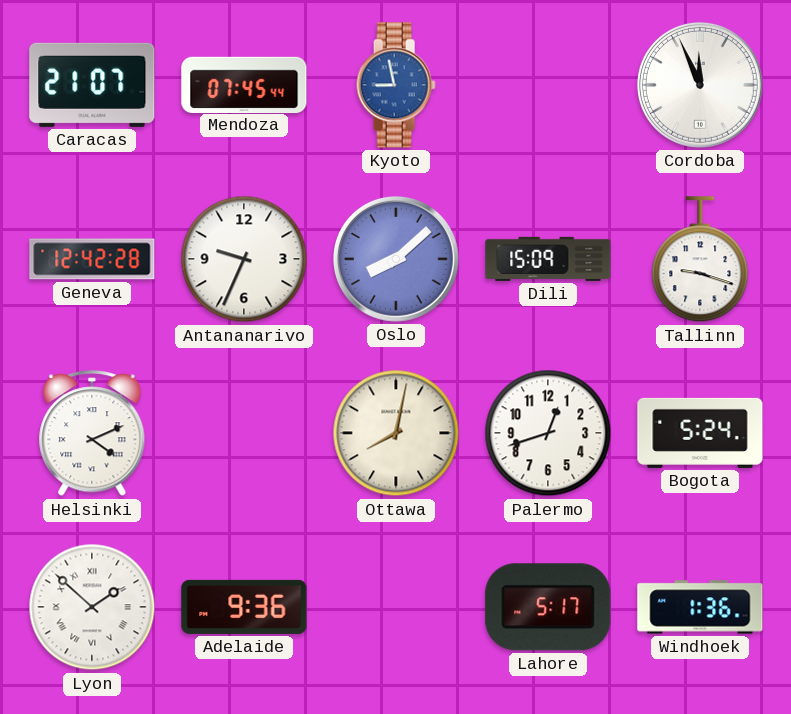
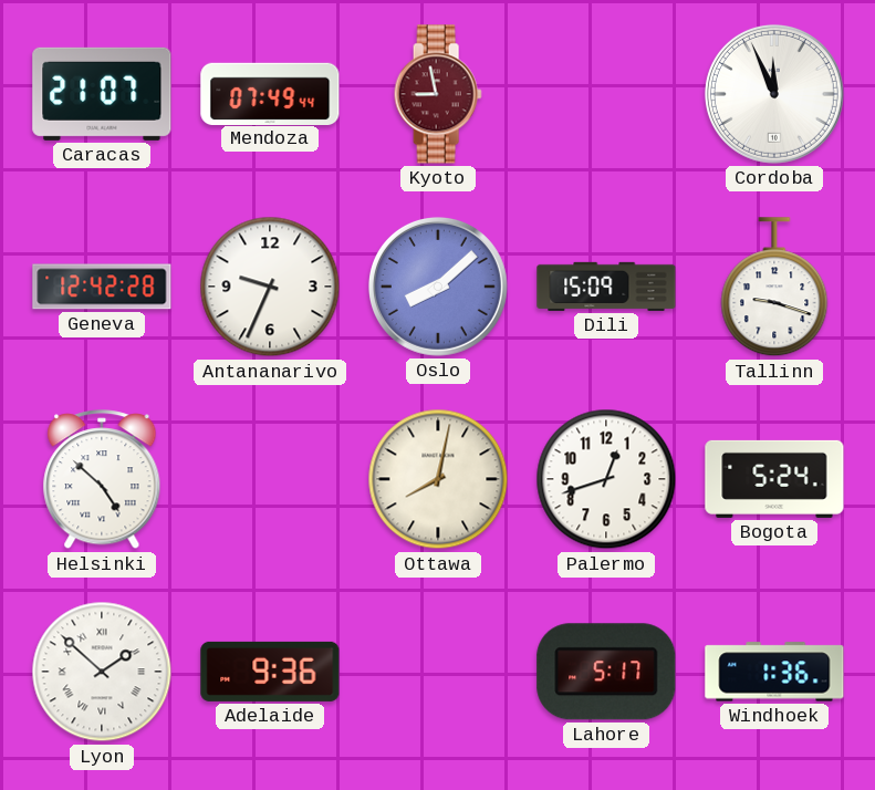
Mendoza: 07:45 -> 07:49
Kyoto dial: blue -> burgundy
Helsinki: 4:11 -> 4:52
